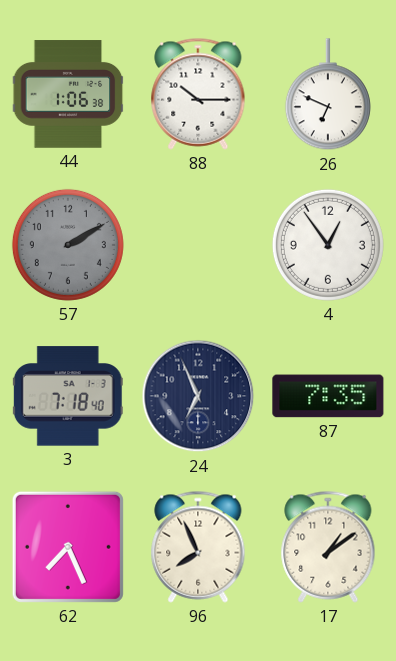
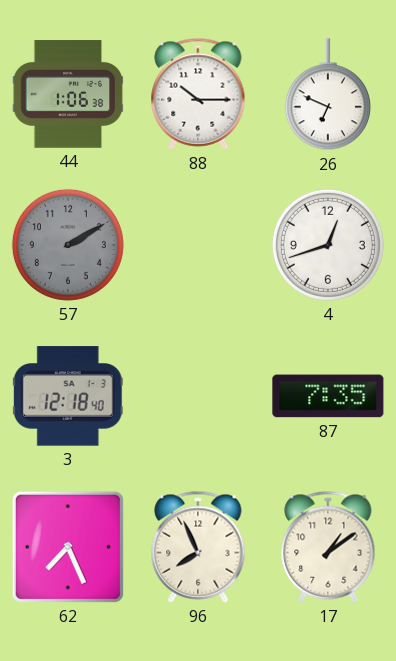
4: 12:54 -> 12:42
3: 7:18 -> 12:18
24: 6:56 -> none
